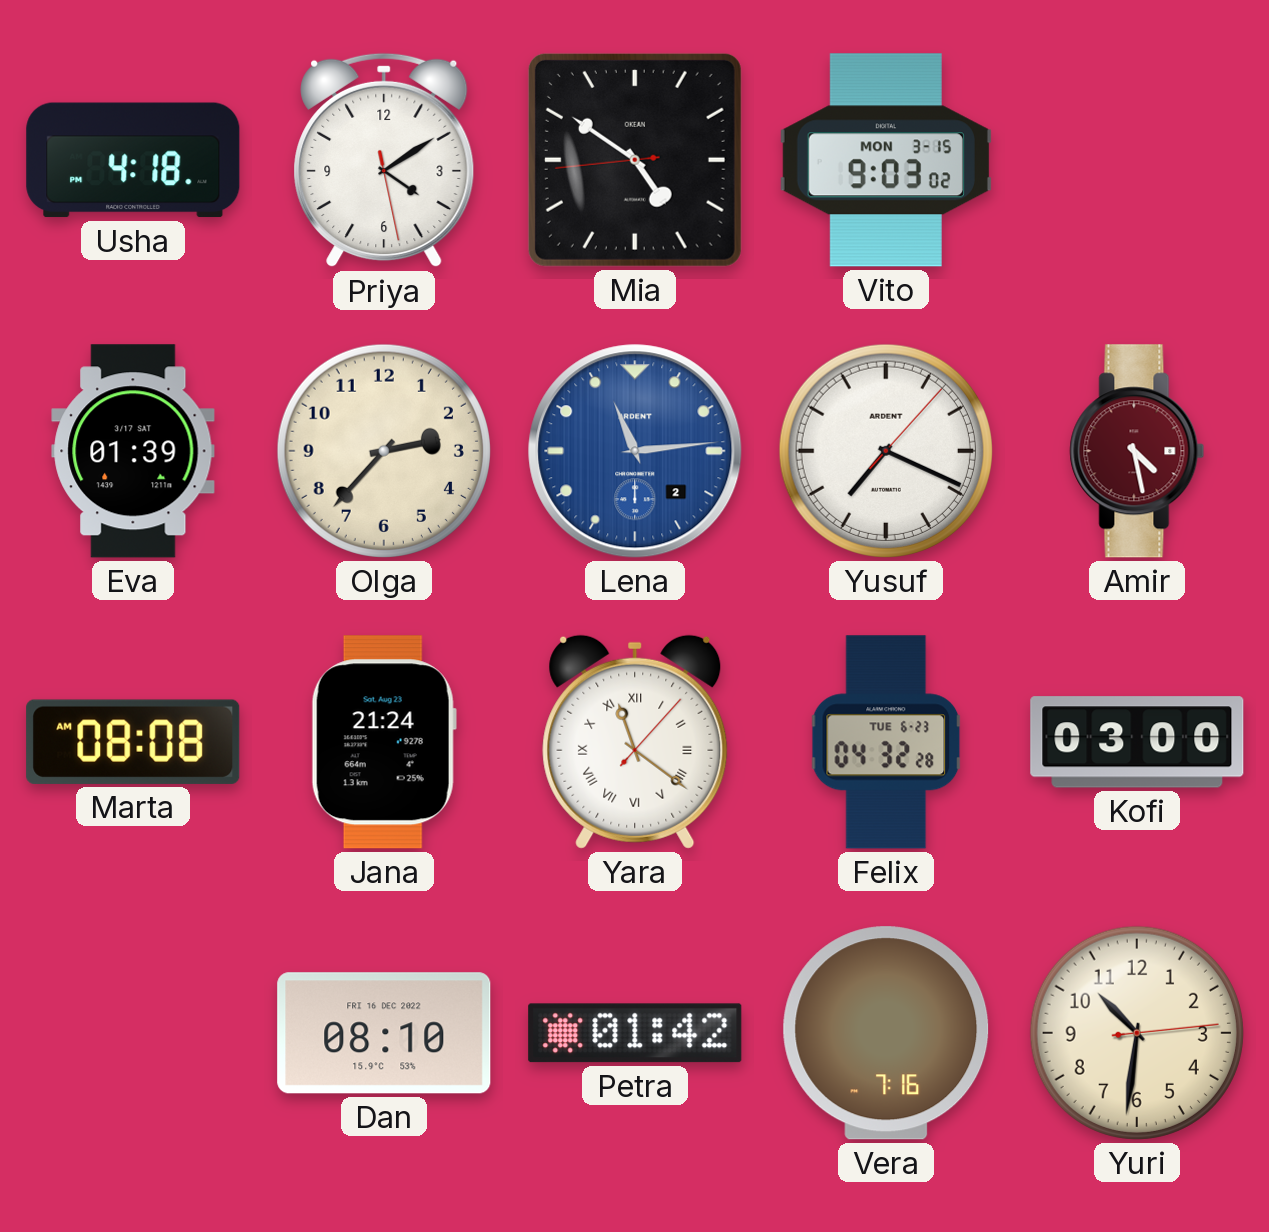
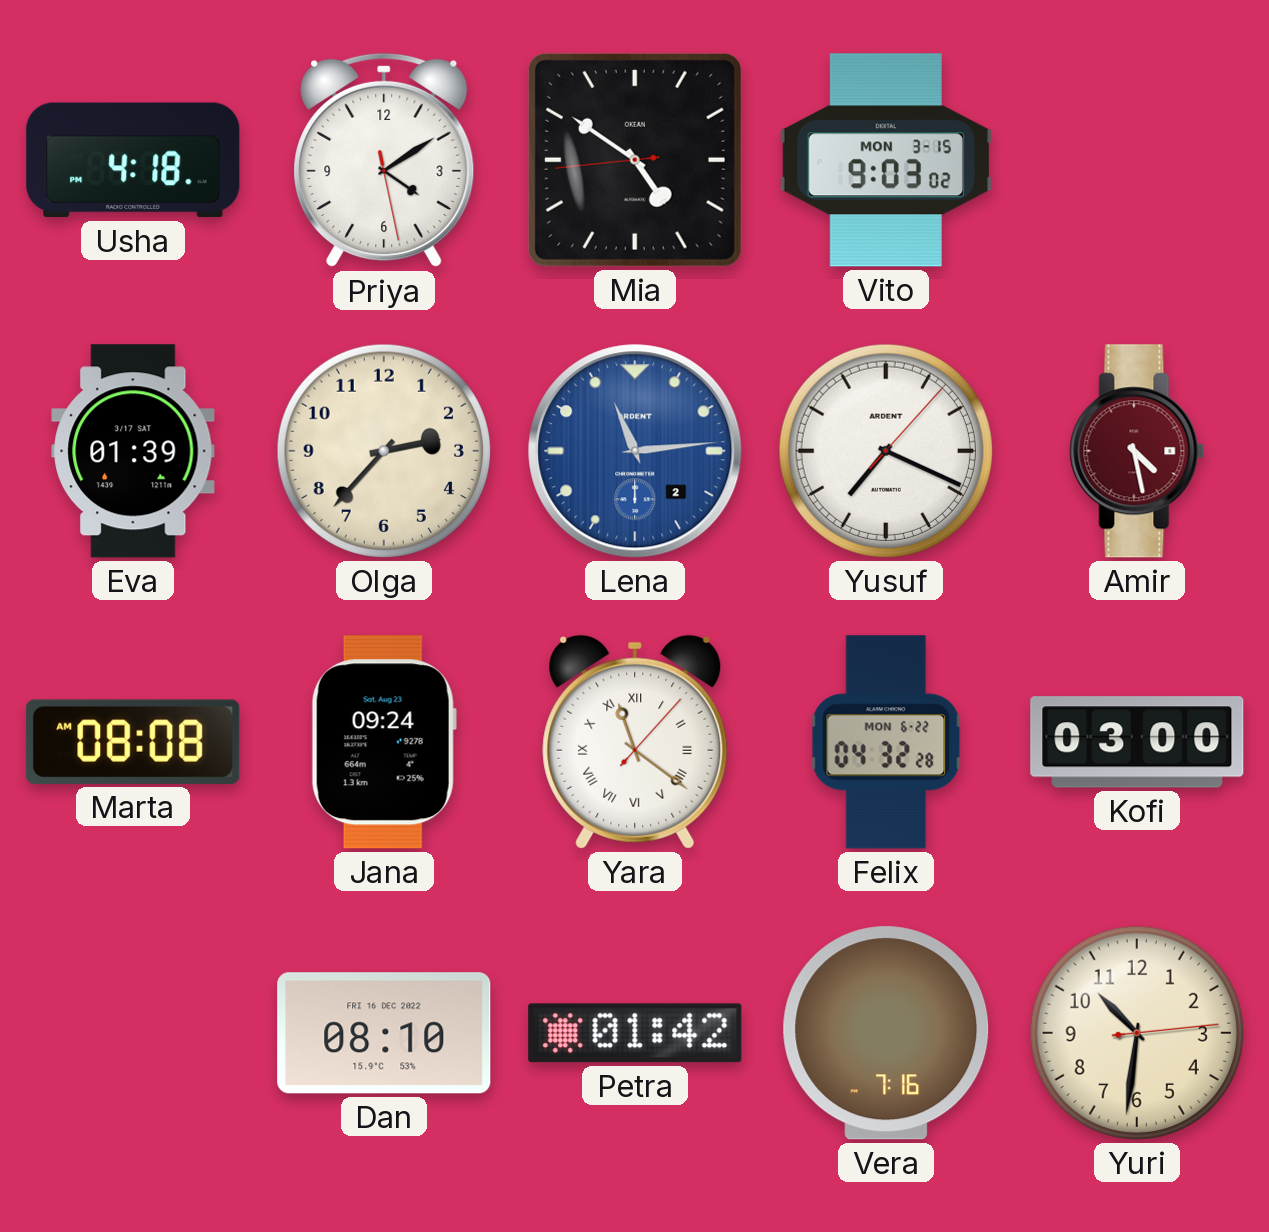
Jana: 21:24 -> 09:24
Felix date: TUE 6-23 -> MON 6-22
